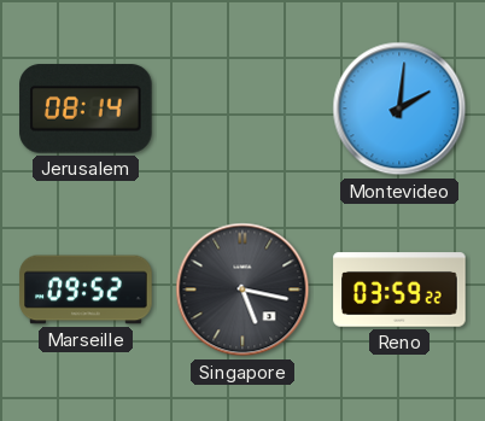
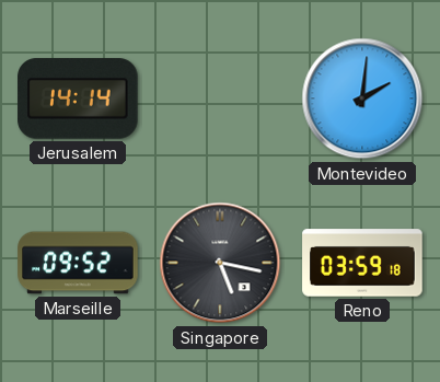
Jerusalem: 08:14 -> 14:14
Reno: 03:59:22 -> 03:59:18
